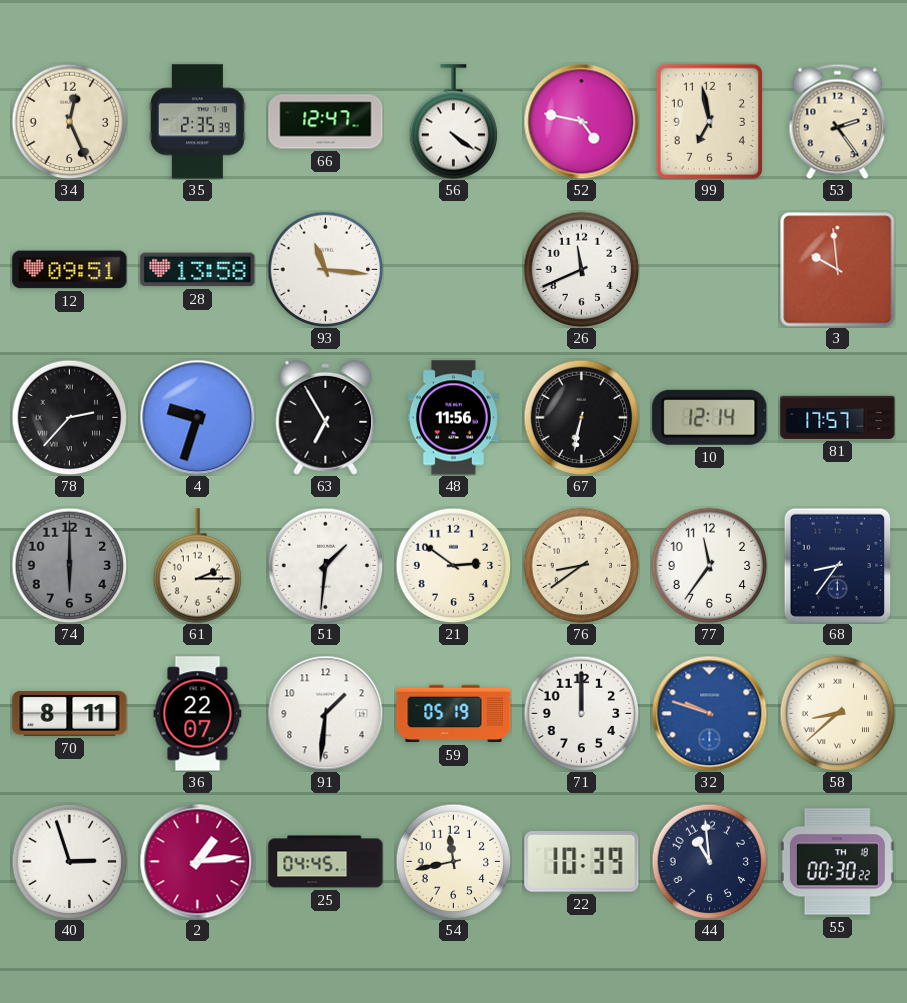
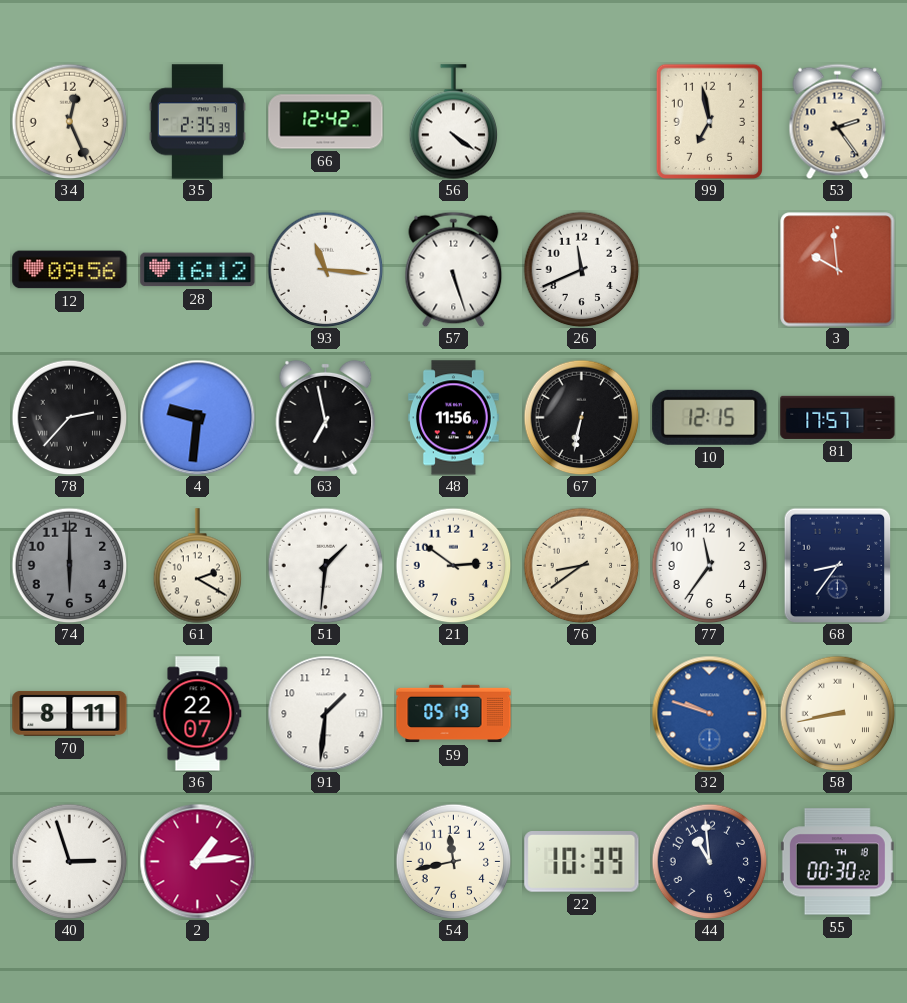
66: 12:47 -> 12:42
52: 4:47 -> none
12: 09:51 -> 09:56
28: 13:58 -> 16:12
57: none -> 5:27
4: 9:33 -> 9:31
63: 6:55 -> 6:58
10: 12:14 -> 12:15
61: 2:15 -> 2:20
71: 12:00 -> none
58: 8:38 -> 8:43
25: 04:45 -> none
